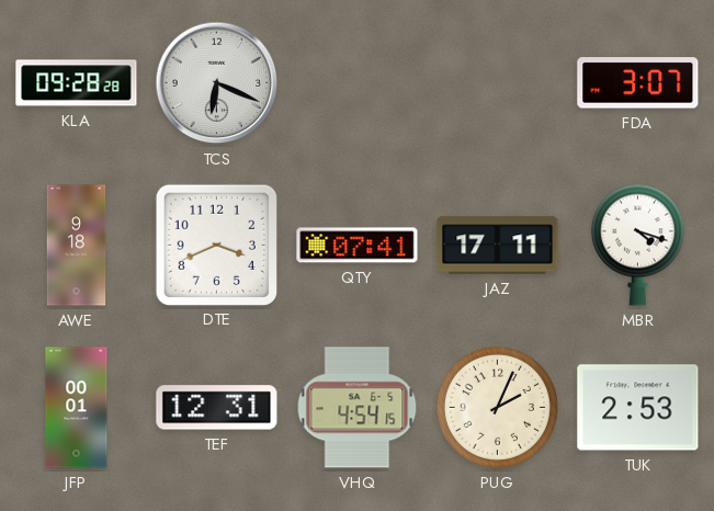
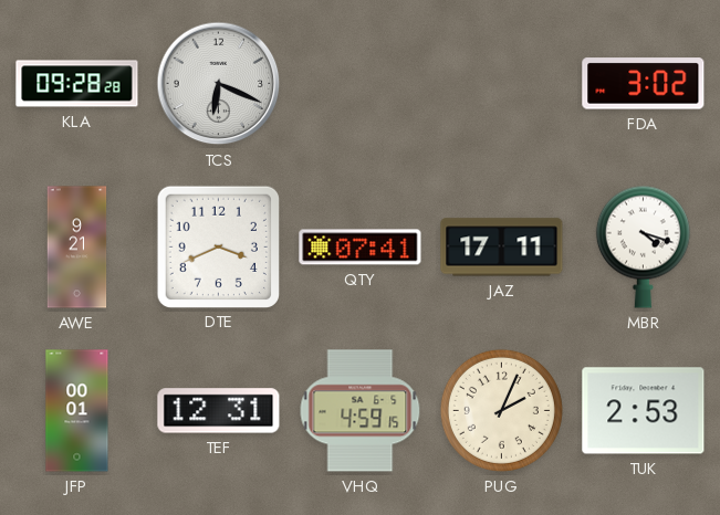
FDA: 3:07 -> 3:02
AWE: 9:18 -> 9:21
VHQ: 4:54 -> 4:59
